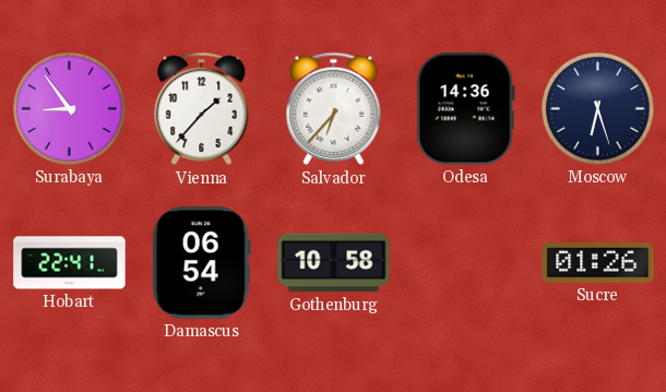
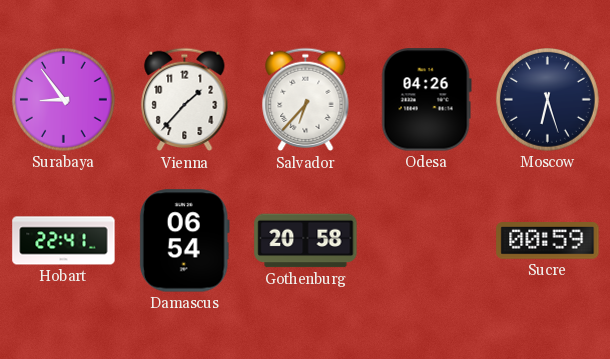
Odesa: 14:36 -> 04:26
Gothenburg: 10:58 -> 20:58
Sucre: 01:26 -> 00:59
